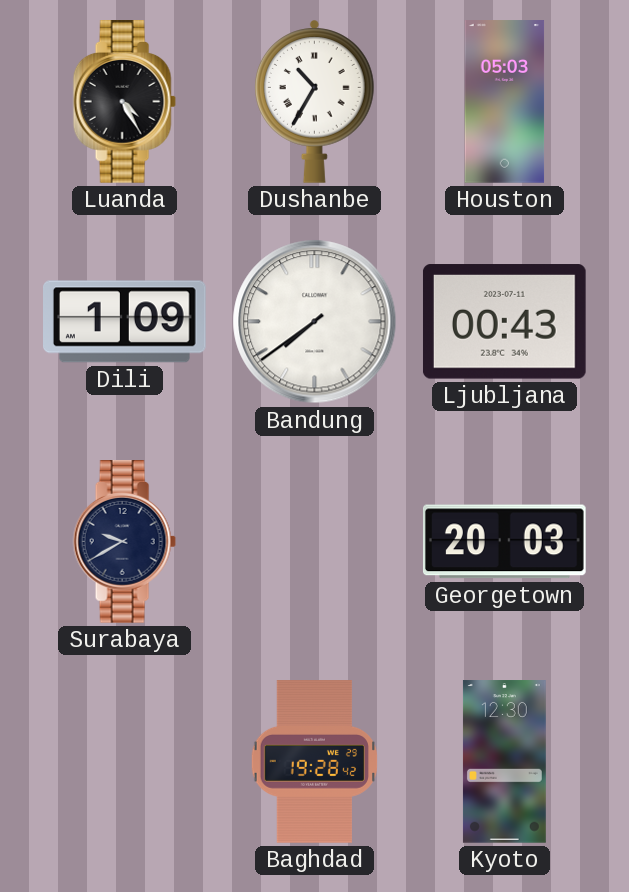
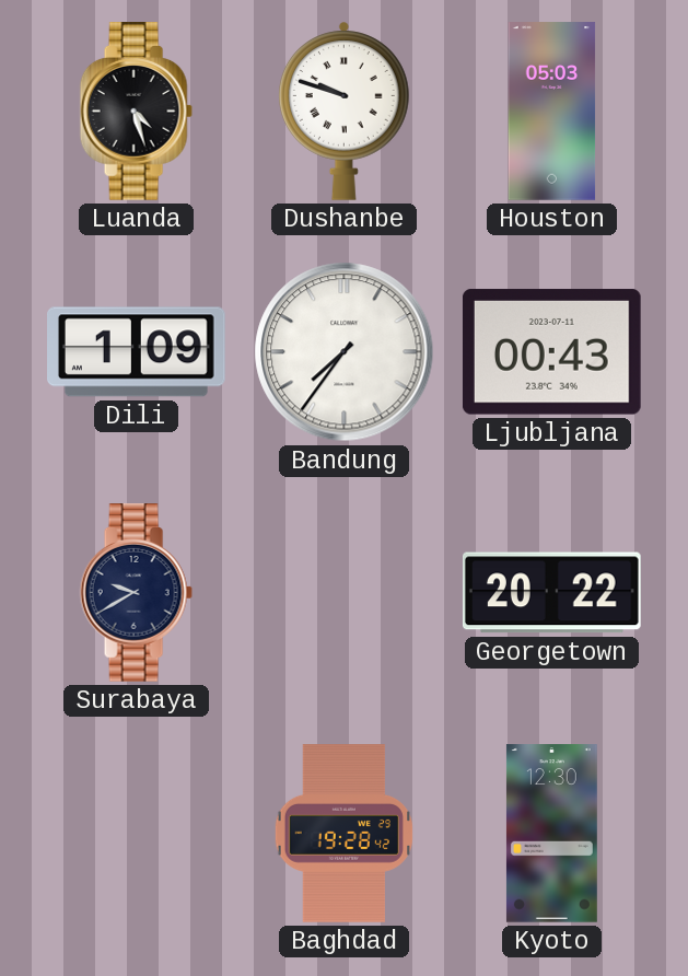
Luanda: 4:25 -> 4:27
Dushanbe: 10:35 -> 9:48
Bandung: 7:39 -> 7:36
Georgetown: 20:03 -> 20:22
